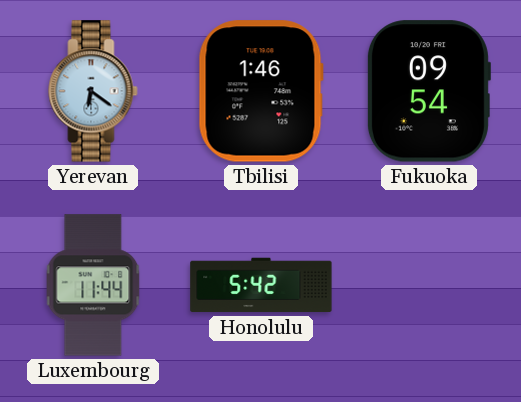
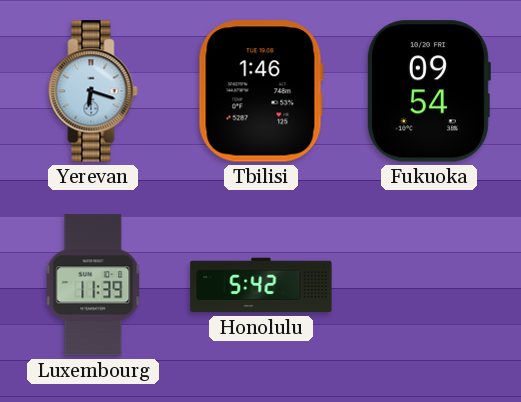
Yerevan: 6:21 -> 6:18
Luxembourg: 11:44 -> 11:39
